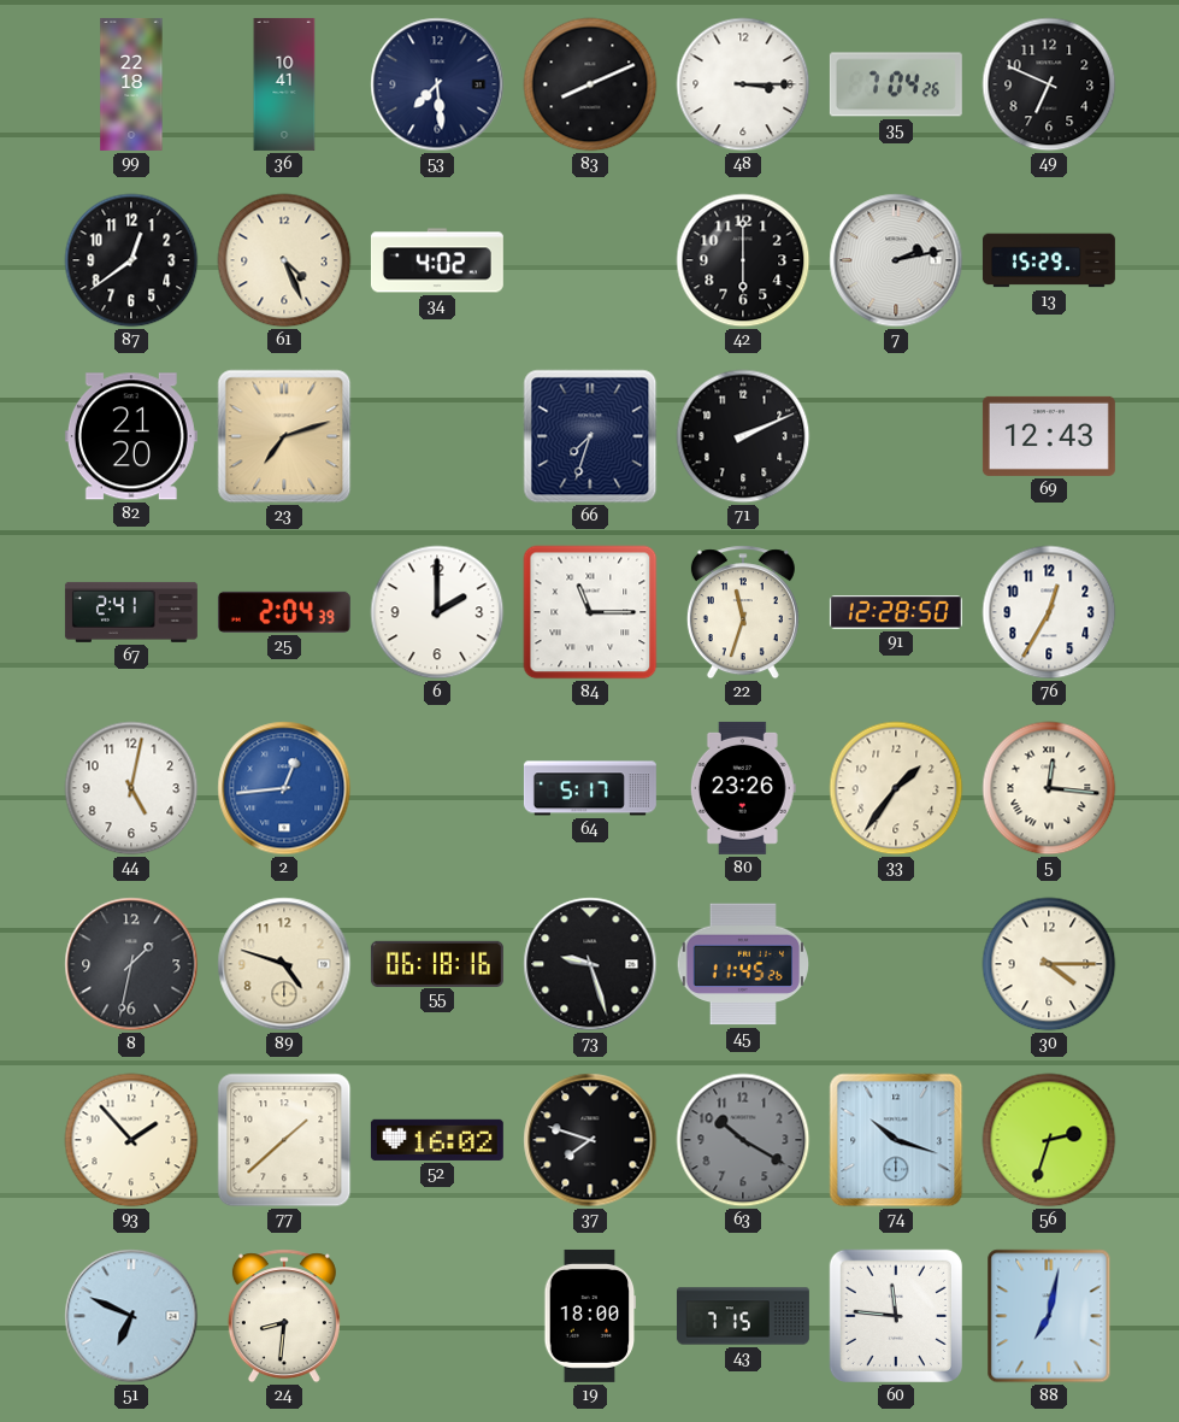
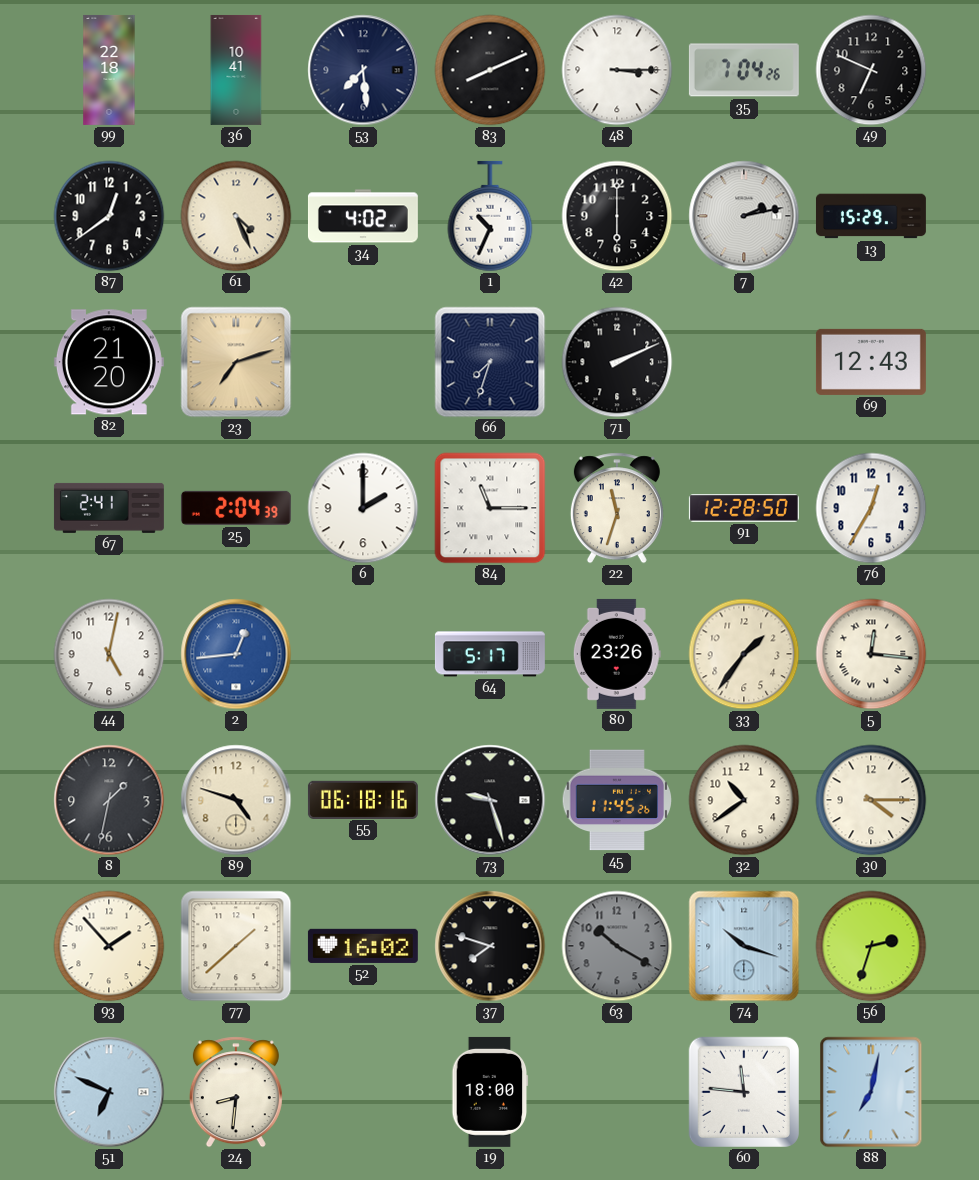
1: none -> 10:34
32: none -> 10:39
43: 7:15 -> none
